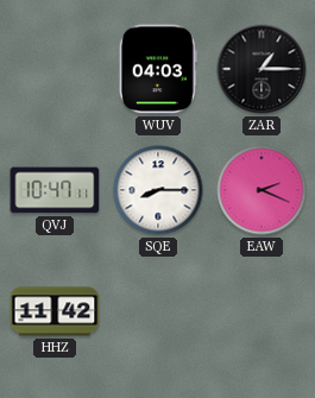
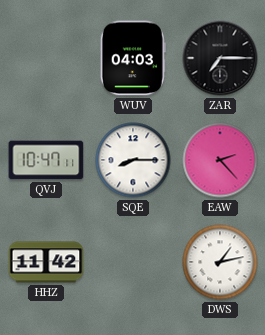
ZAR: 1:15 -> 7:15
EAW: 2:19 -> 2:23
DWS: none -> 1:13
